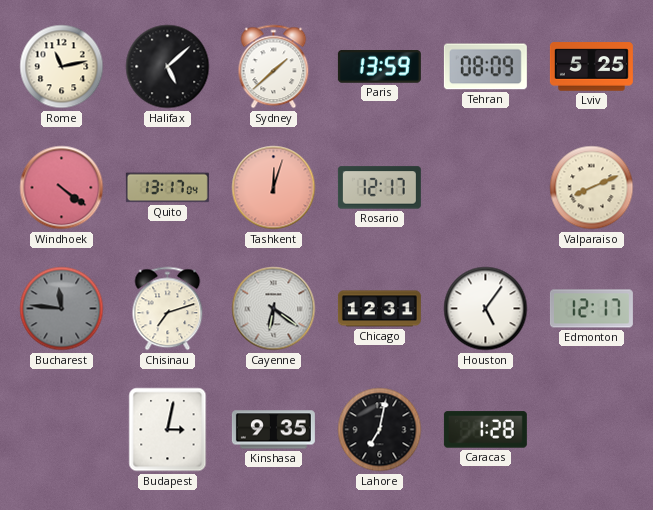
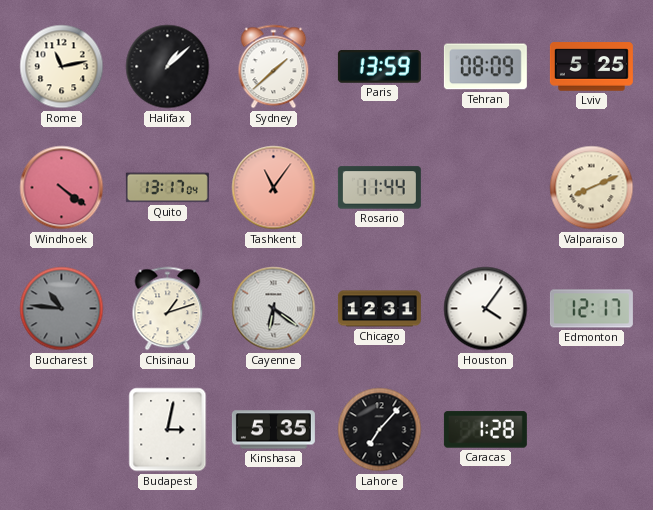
Halifax: 5:08 -> 1:08
Tashkent: 12:03 -> 11:06
Rosario: 12:17 -> 11:44
Bucharest: 11:46 -> 10:46
Chisinau: 7:12 -> 1:12
Houston: 5:06 -> 4:06
Kinshasa: 9:35 -> 5:35
Lahore: 7:02 -> 7:07
